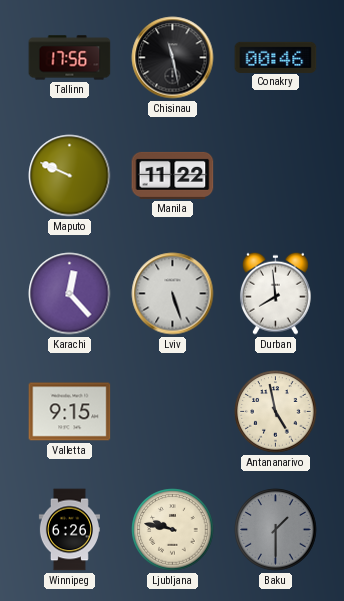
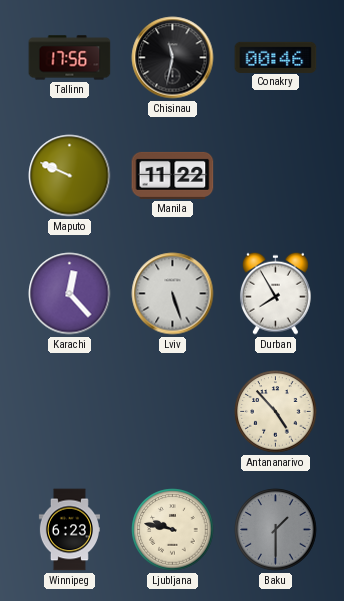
Chisinau: 11:28 -> 11:32
Durban: 7:59 -> 7:55
Valletta: 9:15 -> none
Antananarivo: 4:58 -> 4:53
Winnipeg: 6:26 -> 6:23
